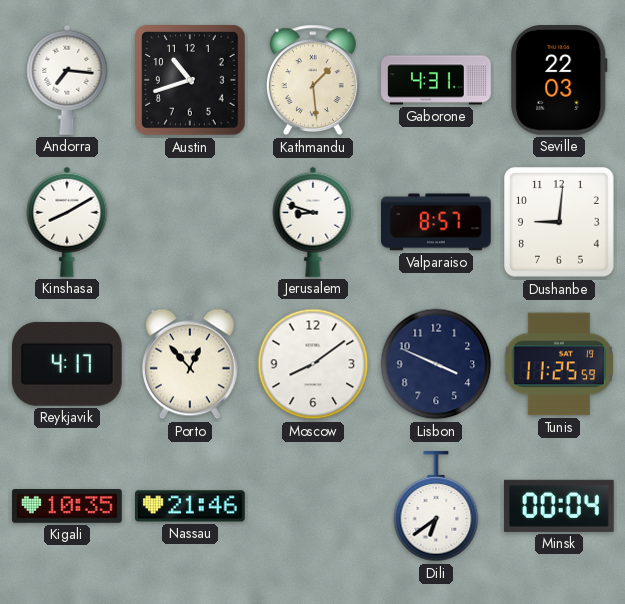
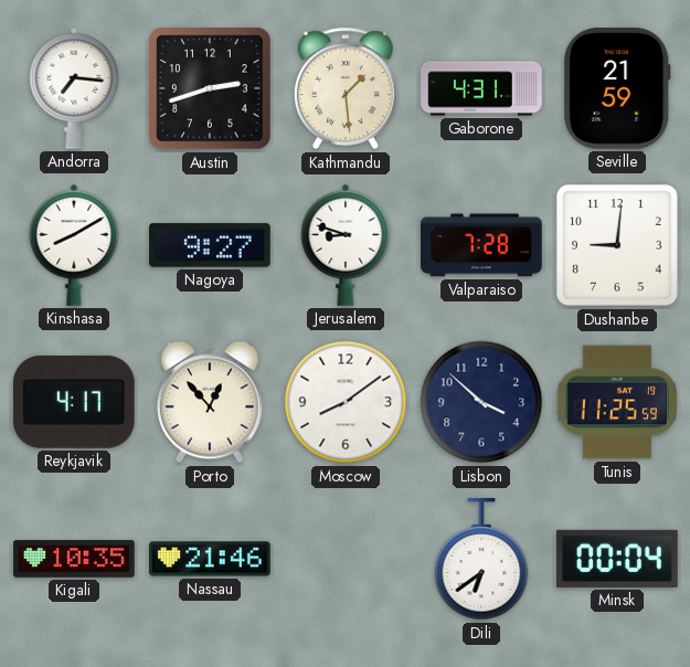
Austin: 10:42 -> 2:42
Seville: 22:03 -> 21:59
Nagoya: none -> 9:27
Valparaiso: 8:57 -> 7:28
Lisbon: 3:49 -> 3:52
